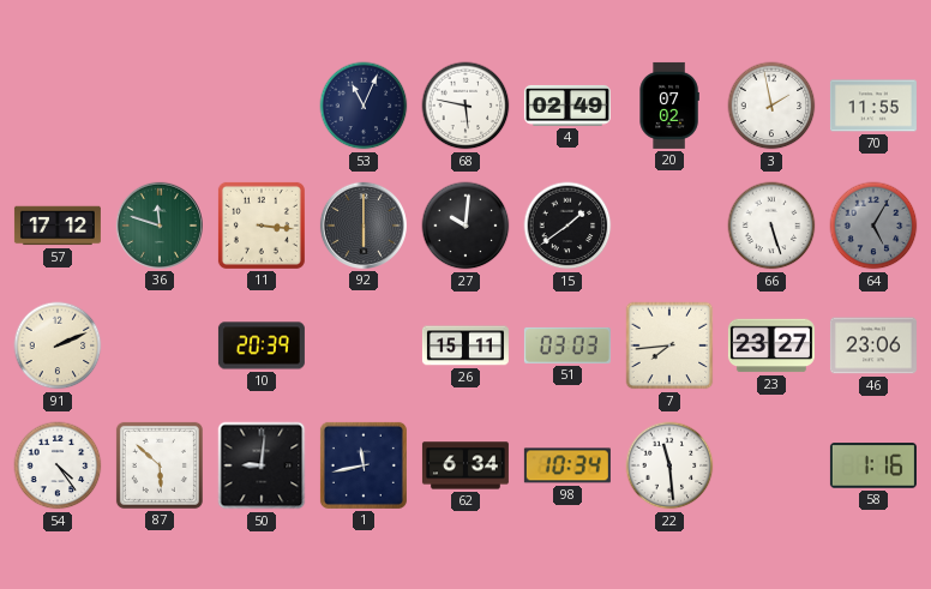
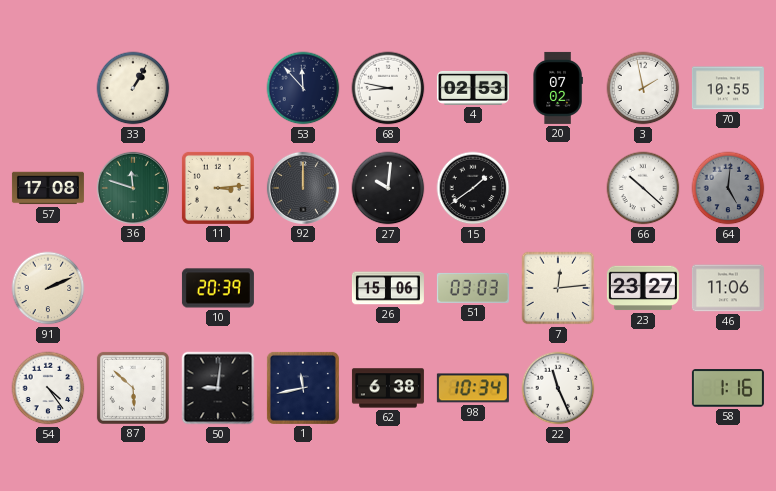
33: none -> 1:05
53: 11:04 -> 11:53
68: 5:47 -> 8:47
4: 02:49 -> 02:53
70: 11:55 -> 10:55
57: 17:12 -> 17:08
11: 3:16 -> 3:14
92: 6:00 -> 12:00
66: 5:27 -> 10:22
64: 5:05 -> 5:01
26: 15:11 -> 15:06
7: 7:44 -> 12:14
46: 23:06 -> 11:06
62: 6:34 -> 6:38
22: 11:29 -> 11:26
